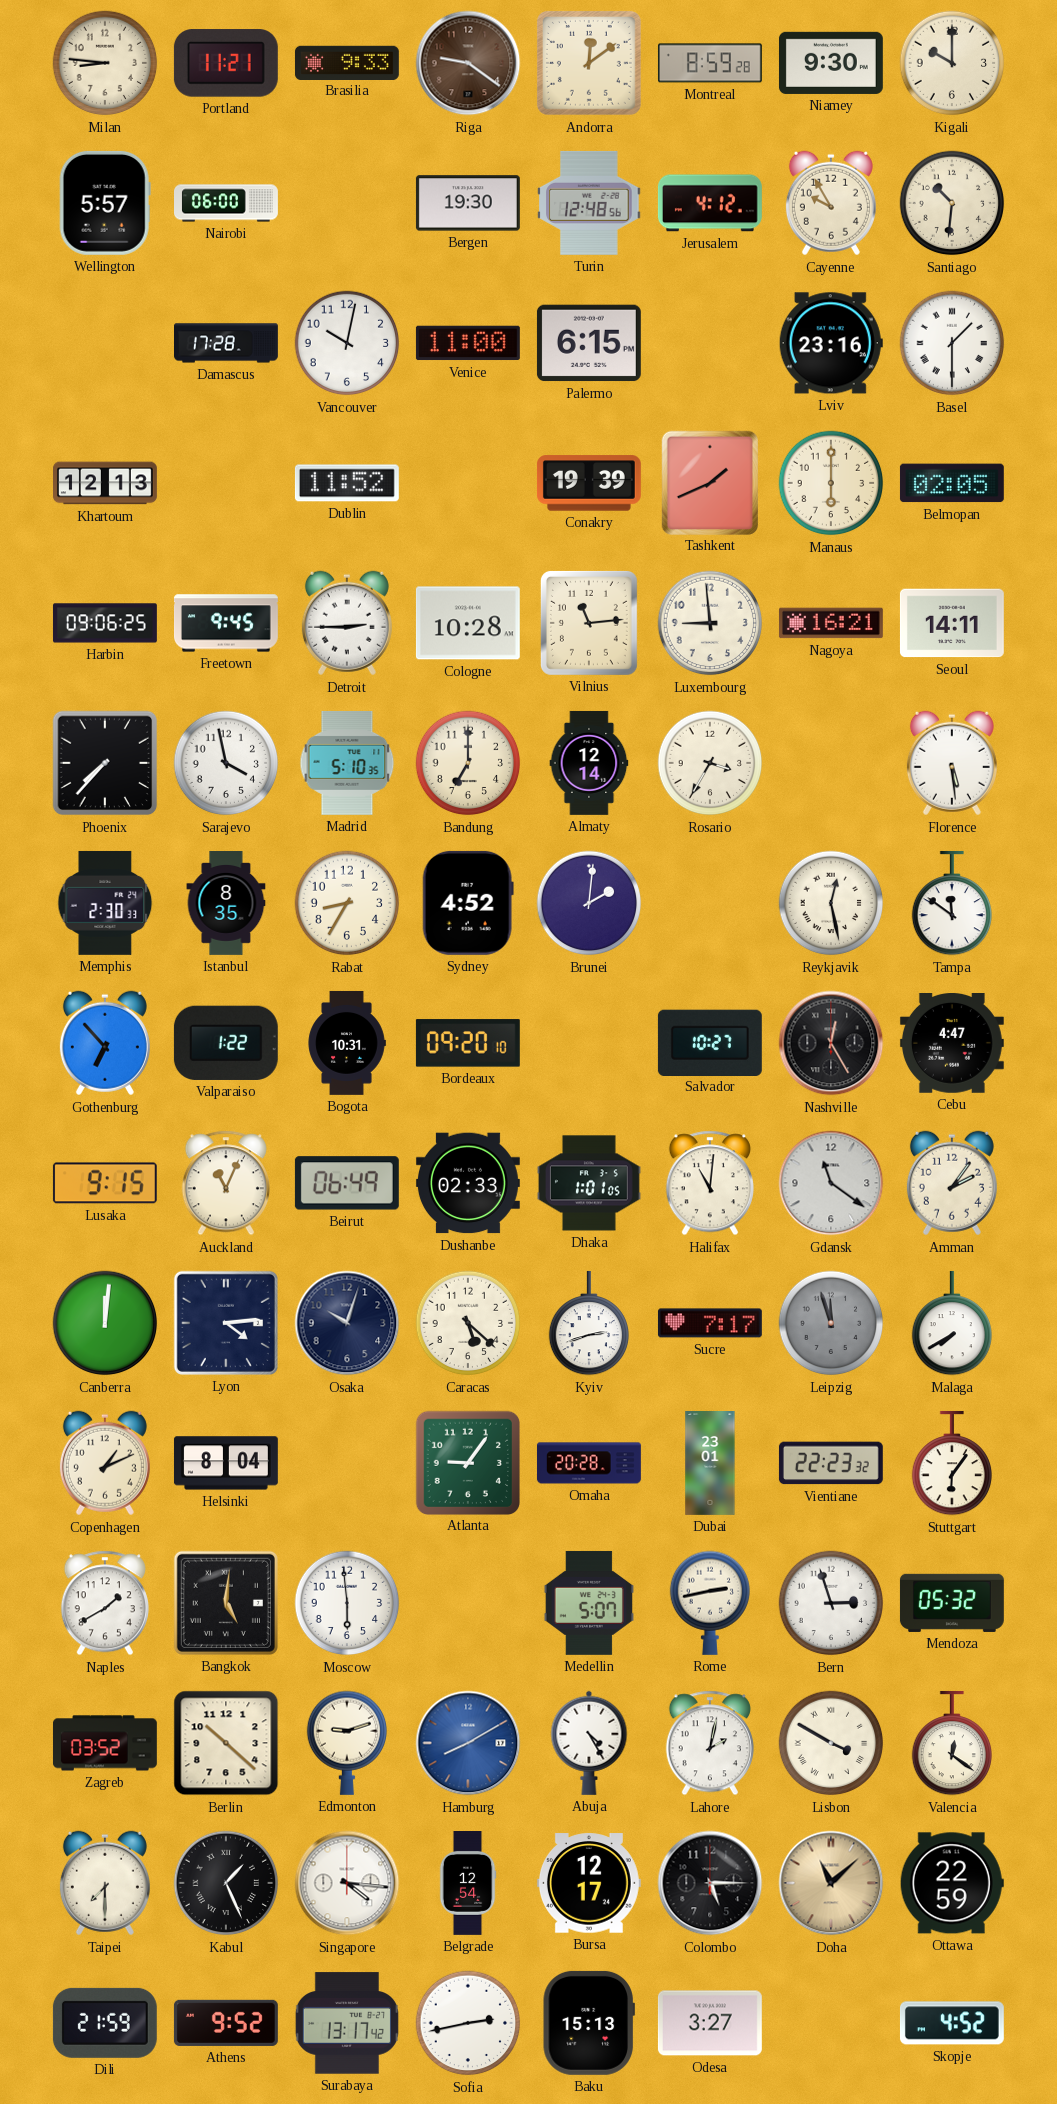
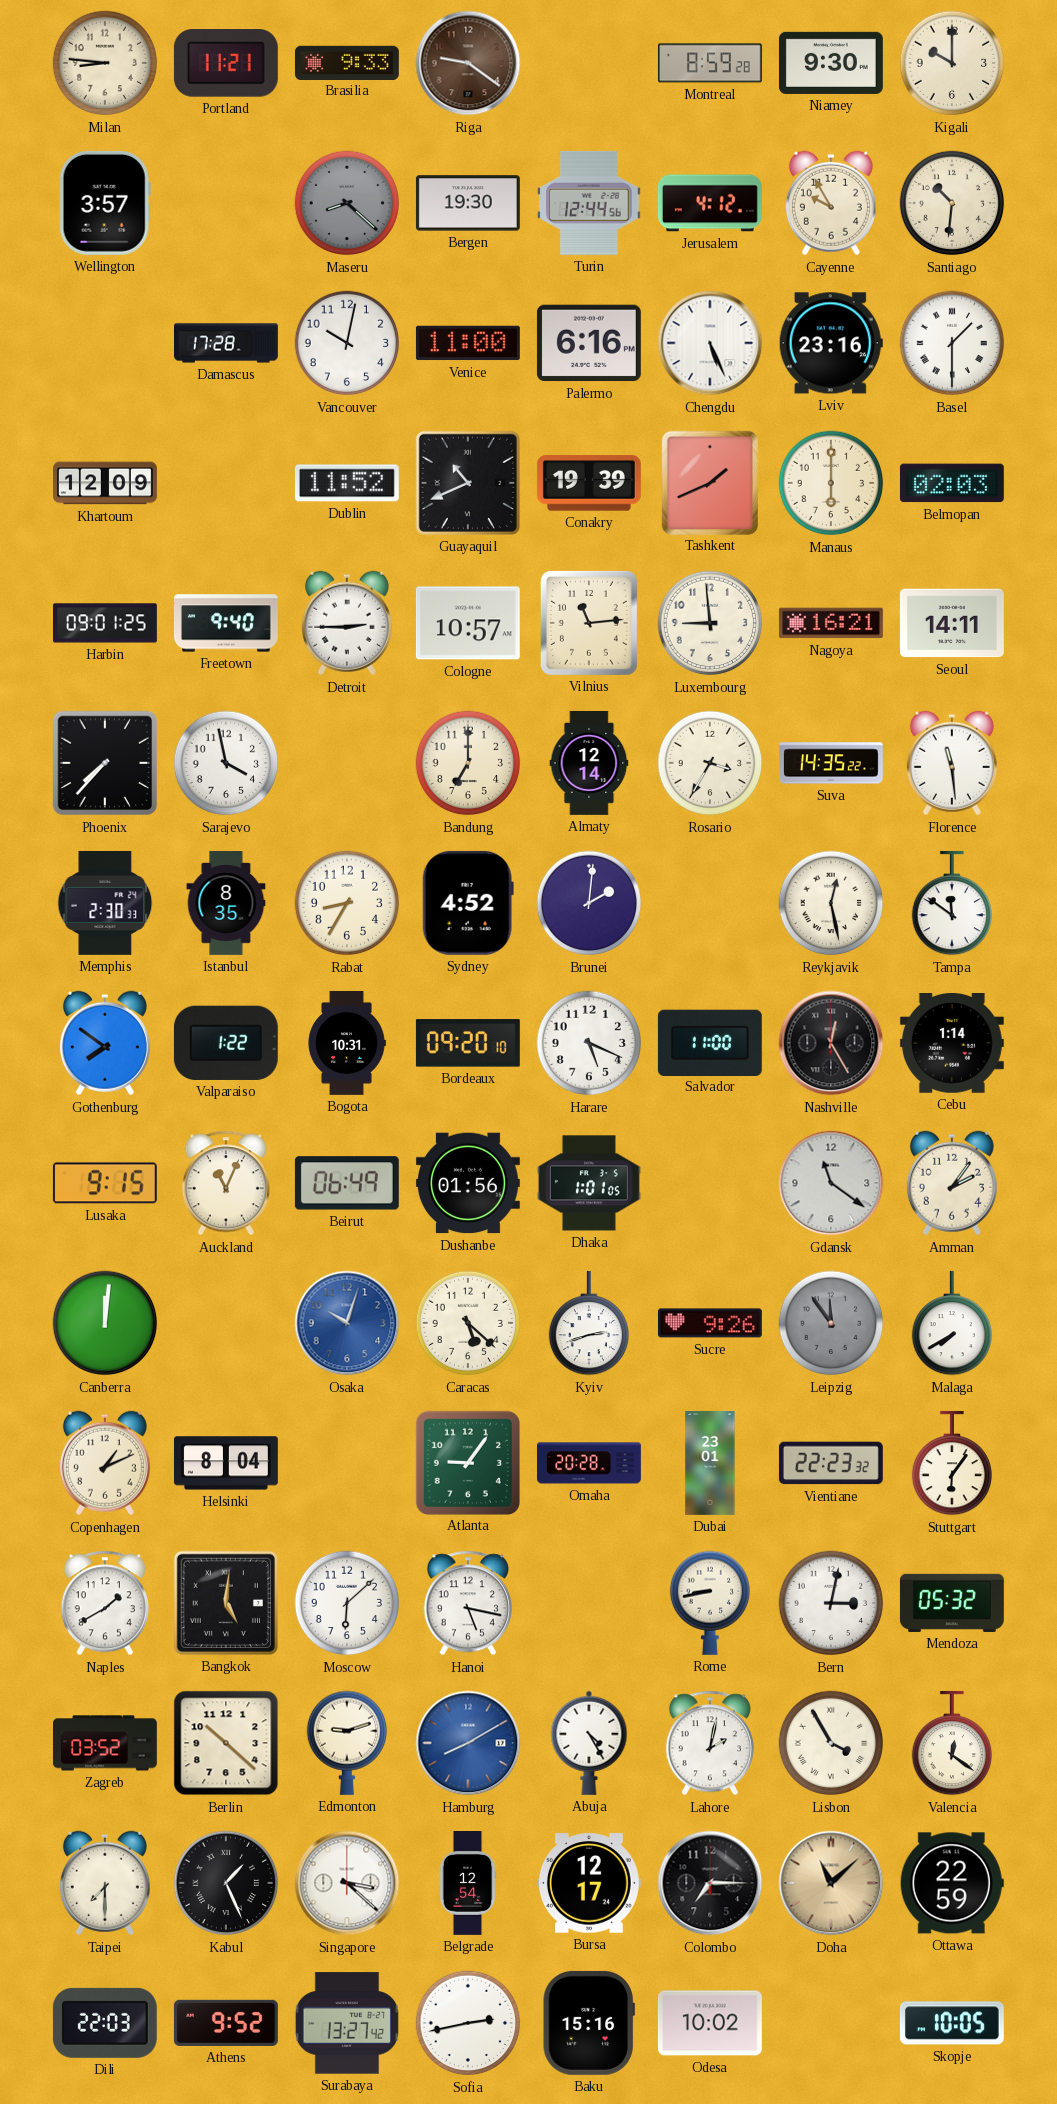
Andorra: 12:09 -> none
Wellington: 5:57 -> 3:57
Nairobi: 06:00 -> none
Maseru: none -> 8:22
Turin: 12:48 -> 12:44
Palermo: 6:15 -> 6:16
Chengdu: none -> 5:26
Khartoum: 12:13 -> 12:09
Guayaquil: none -> 10:41
Belmopan: 02:05 -> 02:03
Harbin: 09:06 -> 09:01
Freetown: 9:45 -> 9:40
Cologne: 10:28 -> 10:57
Madrid: 5:10 -> none
Suva: none -> 14:35
Florence: 5:29 -> 11:29
Gothenburg: 6:53 -> 7:51
Harare: none -> 5:19
Salvador: 10:27 -> 11:00
Cebu: 4:47 -> 1:14
Dushanbe: 02:33 -> 01:56
Halifax: 11:01 -> none
Lyon: 4:14 -> none
Osaka dial: navy -> blue
Sucre: 7:17 -> 9:26
Leipzig: 11:57 -> 11:54
Moscow: 5:59 -> 6:08
Hanoi: none -> 5:17
Medellin: 5:07 -> none
Rome: 2:43 -> 8:43
Bern: 2:57 -> 3:02
Lisbon: 3:50 -> 3:55
Singapore: 4:16 -> 3:22
Colombo: 5:15 -> 7:15
Dili: 21:59 -> 22:03
Surabaya: 13:17 -> 13:27
Baku: 15:13 -> 15:16
Odesa: 3:27 -> 10:02
Skopje: 4:52 -> 10:05
